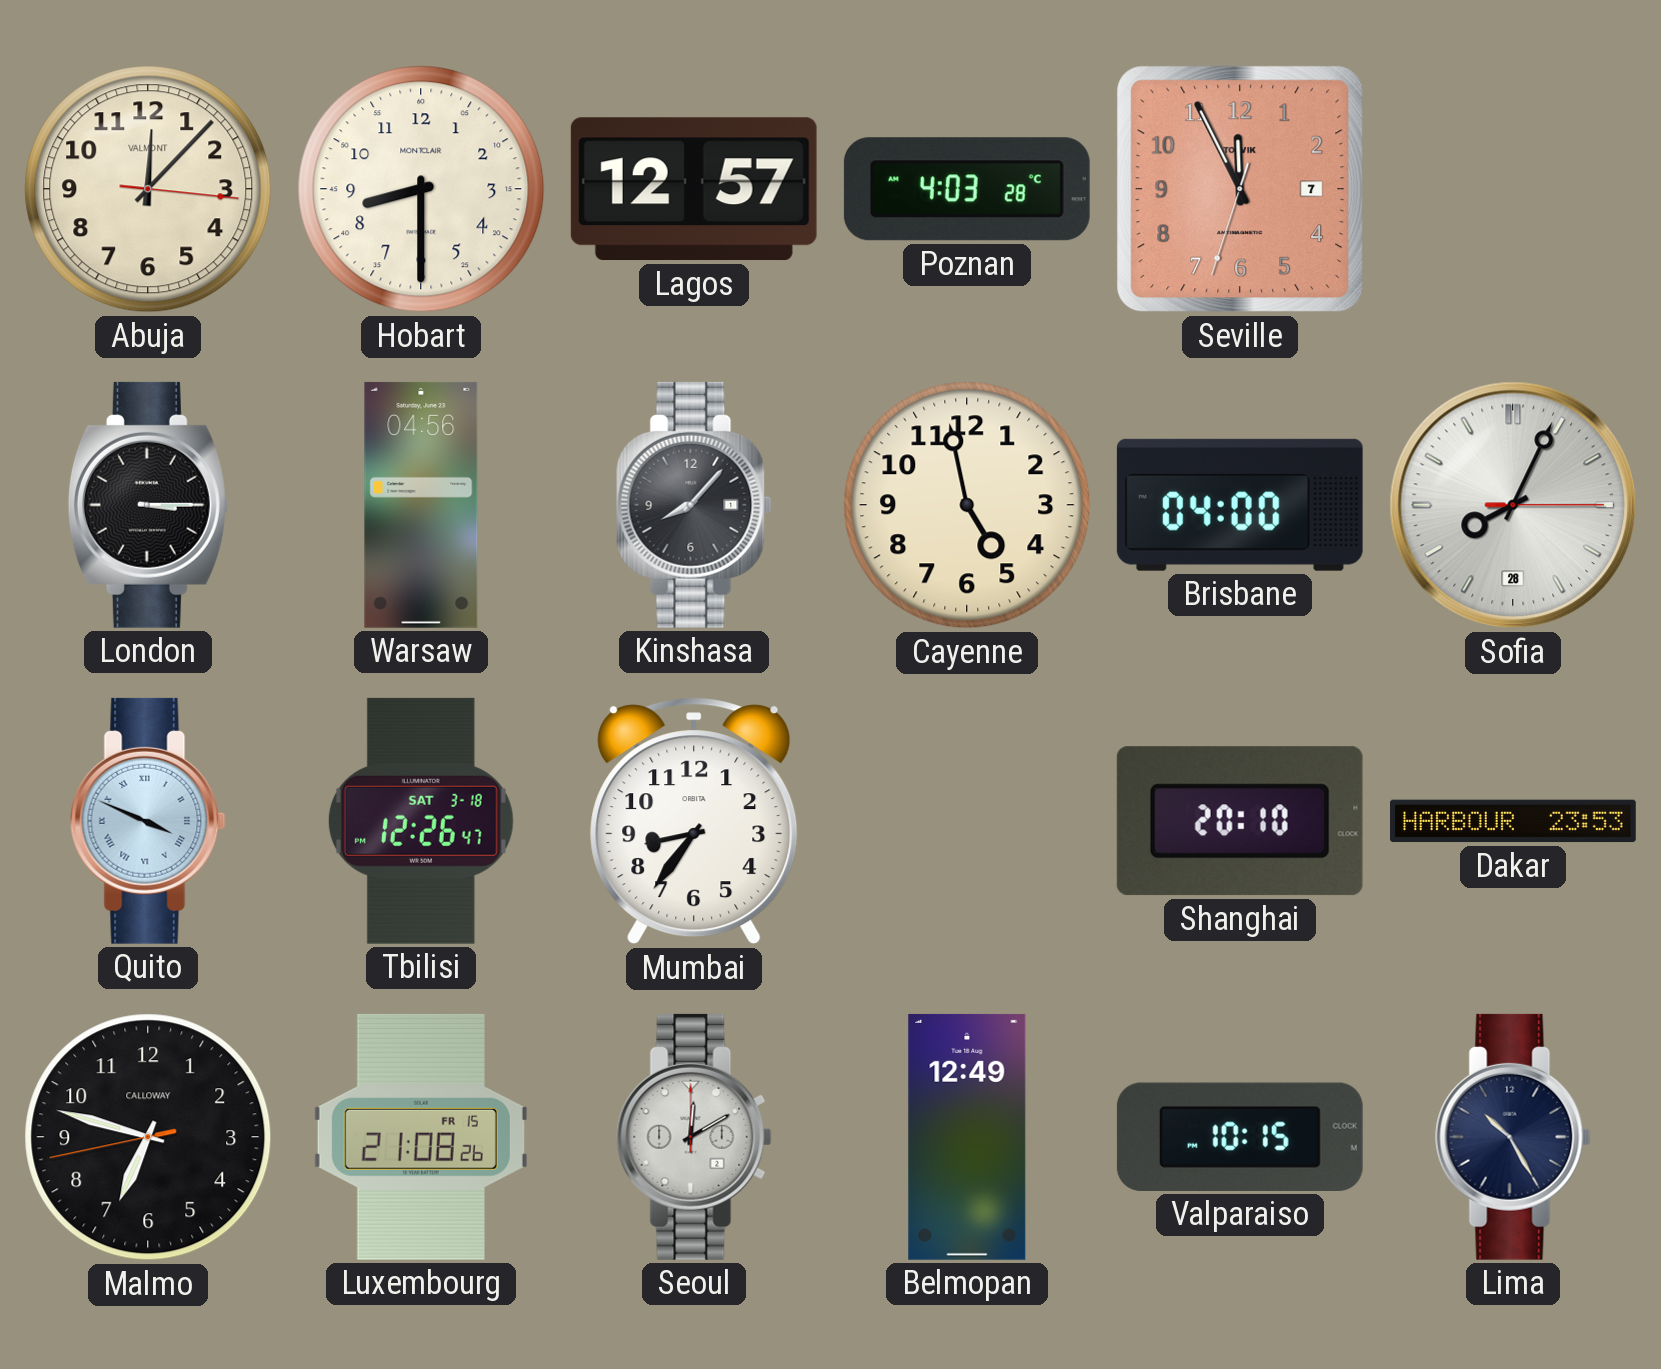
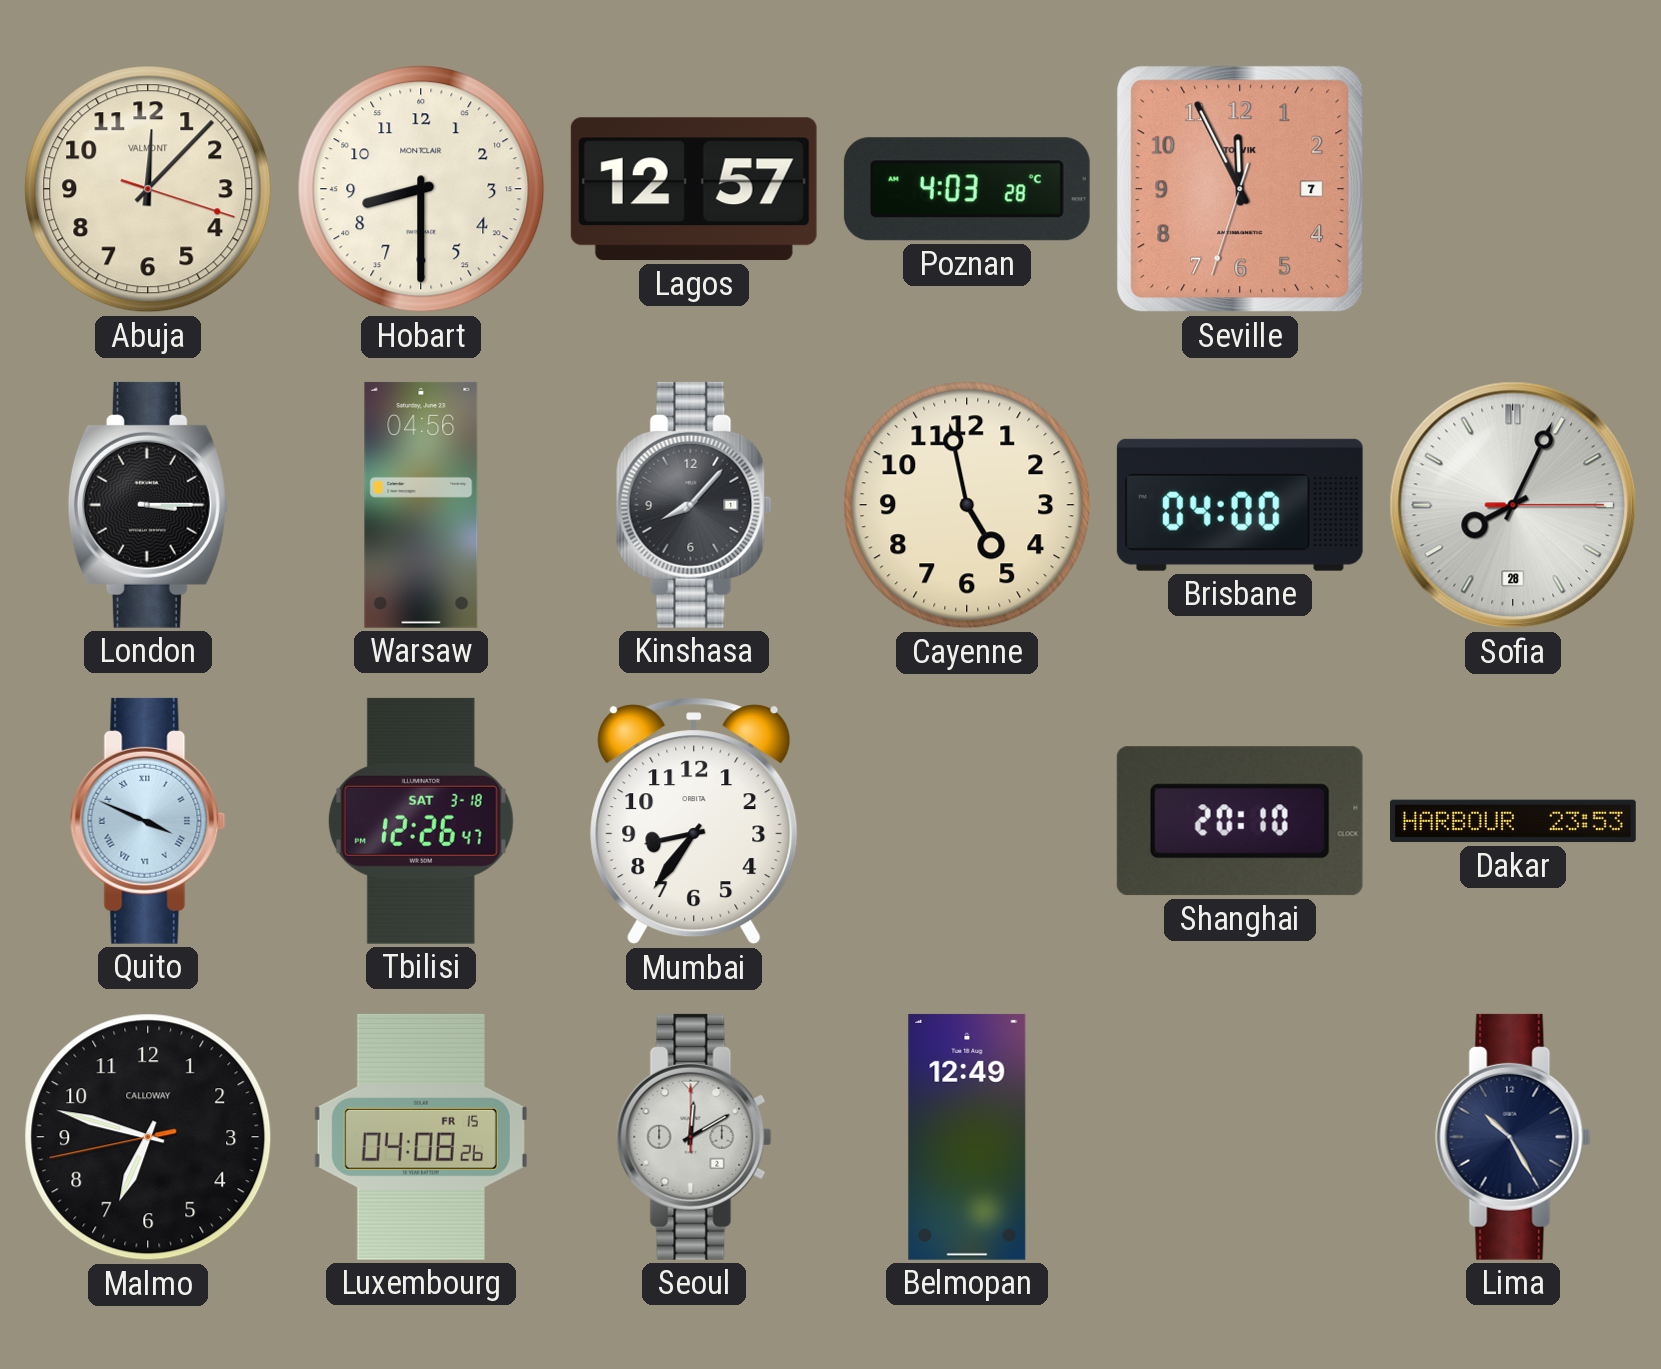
Abuja: 12:07:16 -> 12:07:18
Luxembourg: 21:08 -> 04:08
Valparaiso: 10:15 -> none
